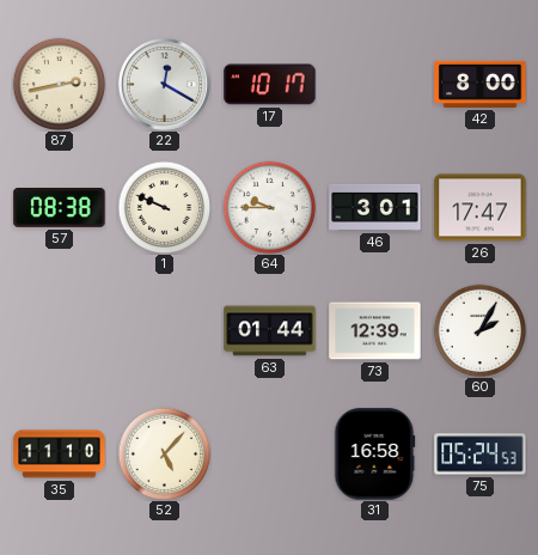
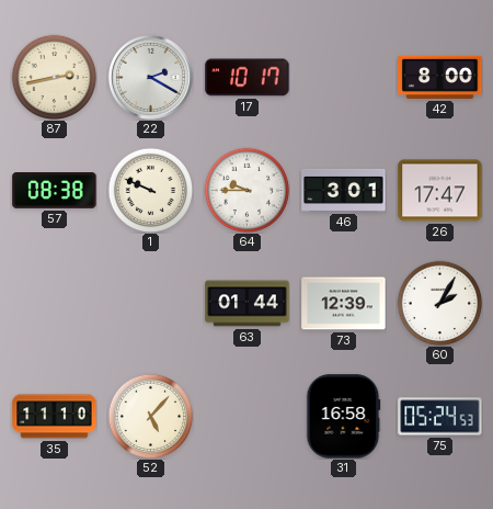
22: 12:20 -> 2:20
